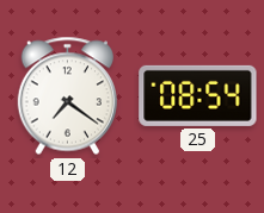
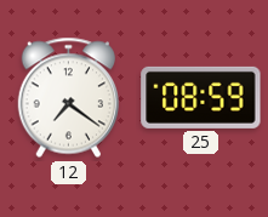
25: 08:54 -> 08:59
